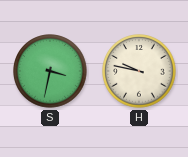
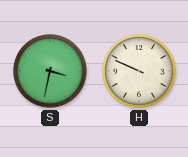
H: 9:47 -> 9:49
